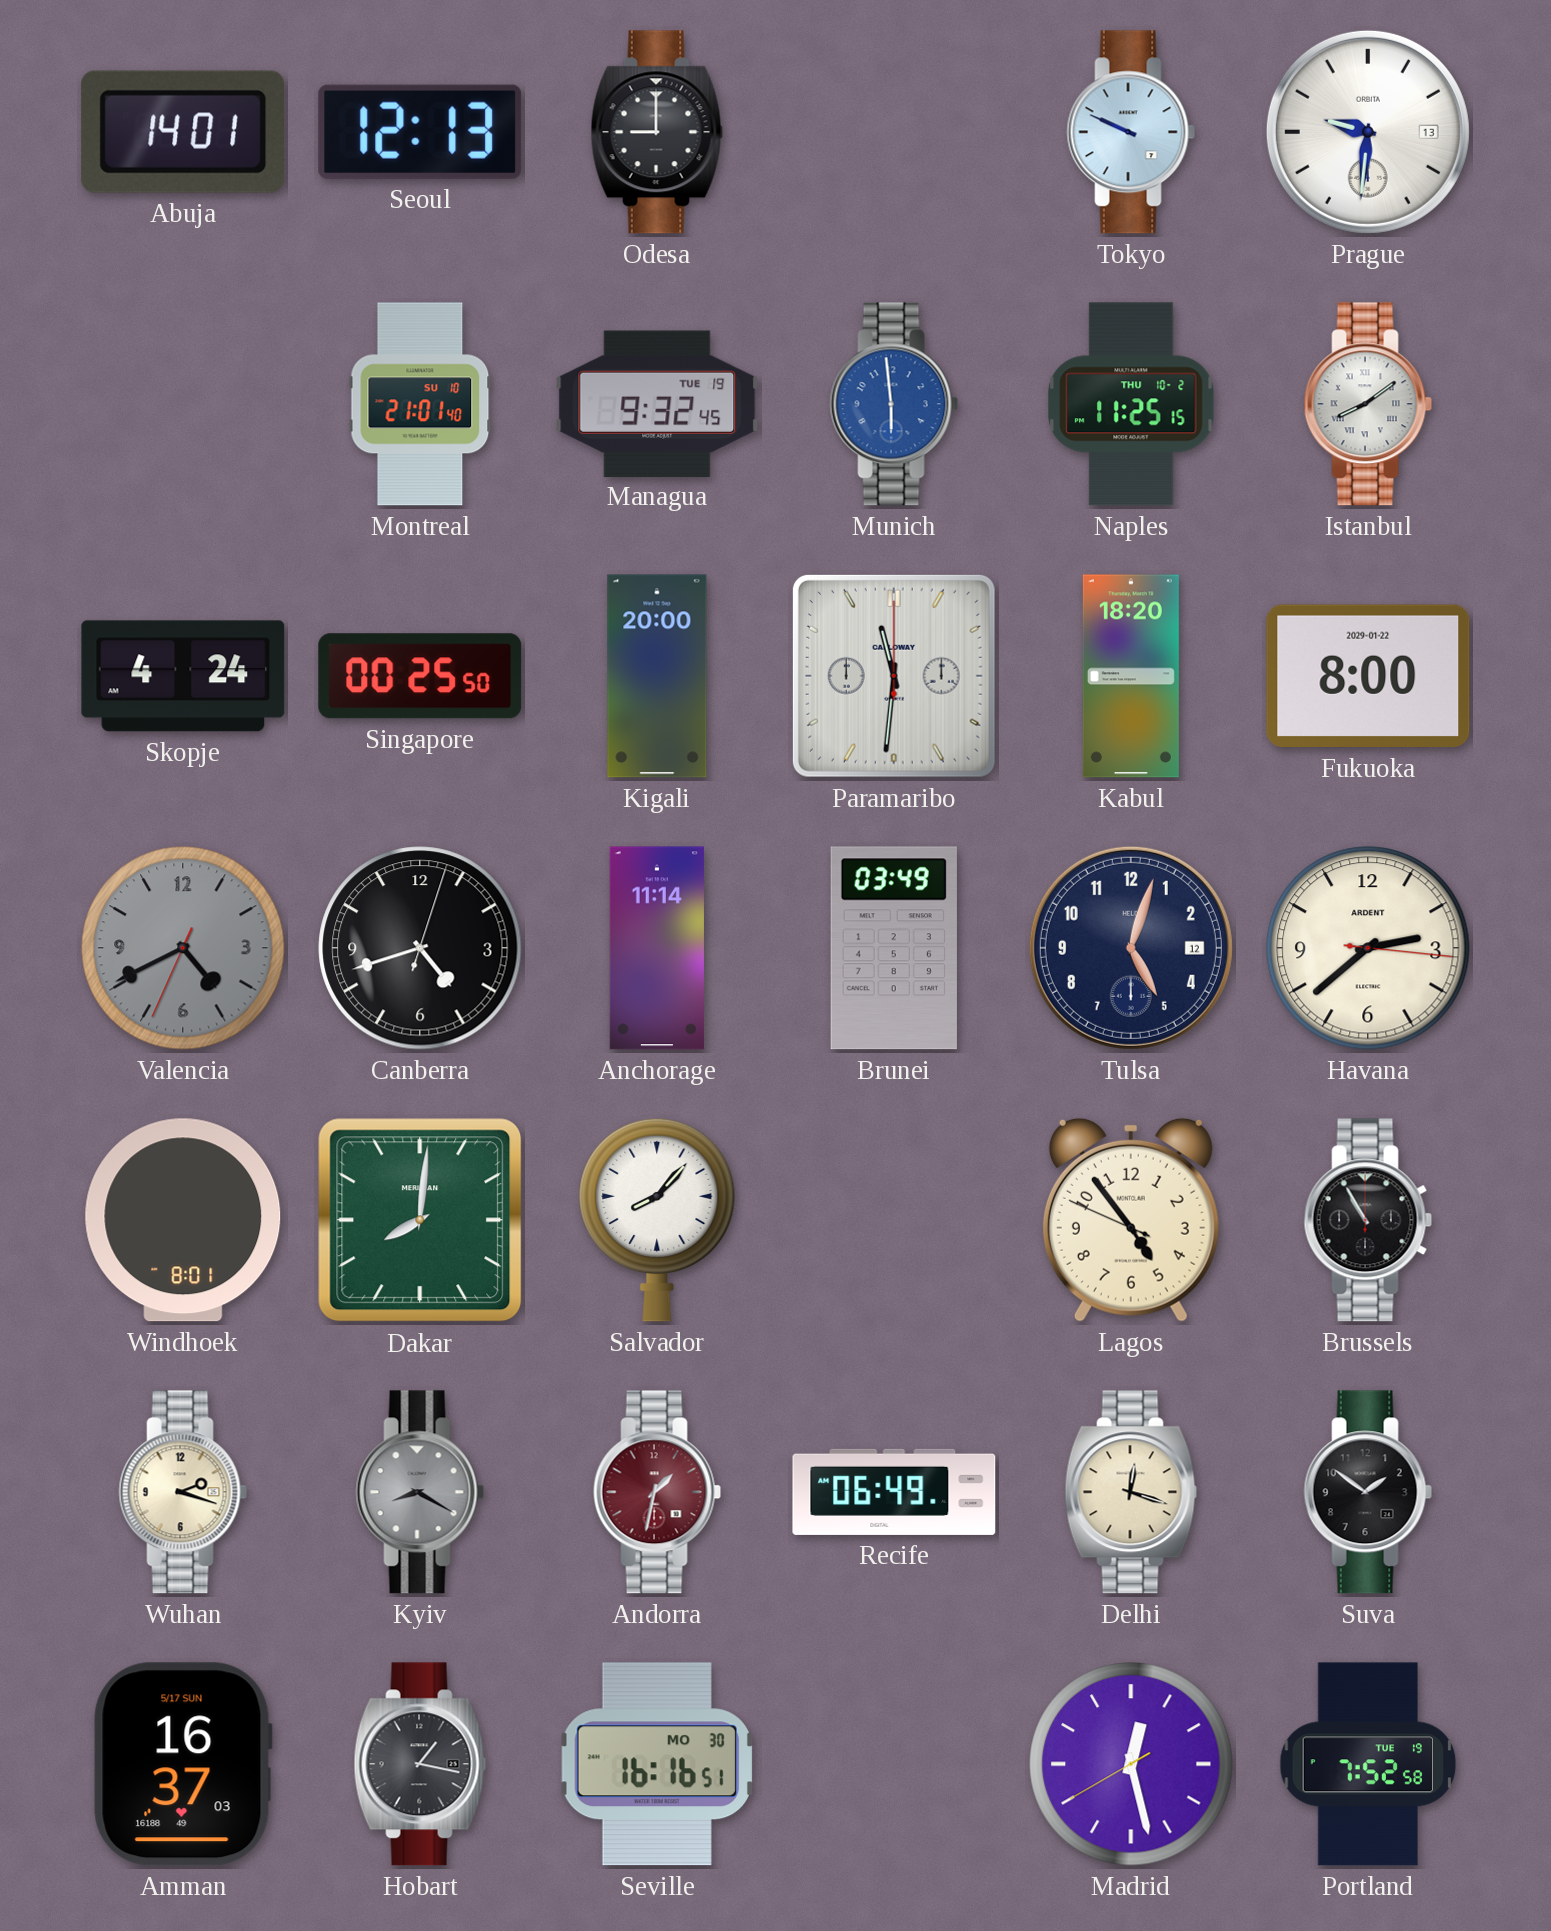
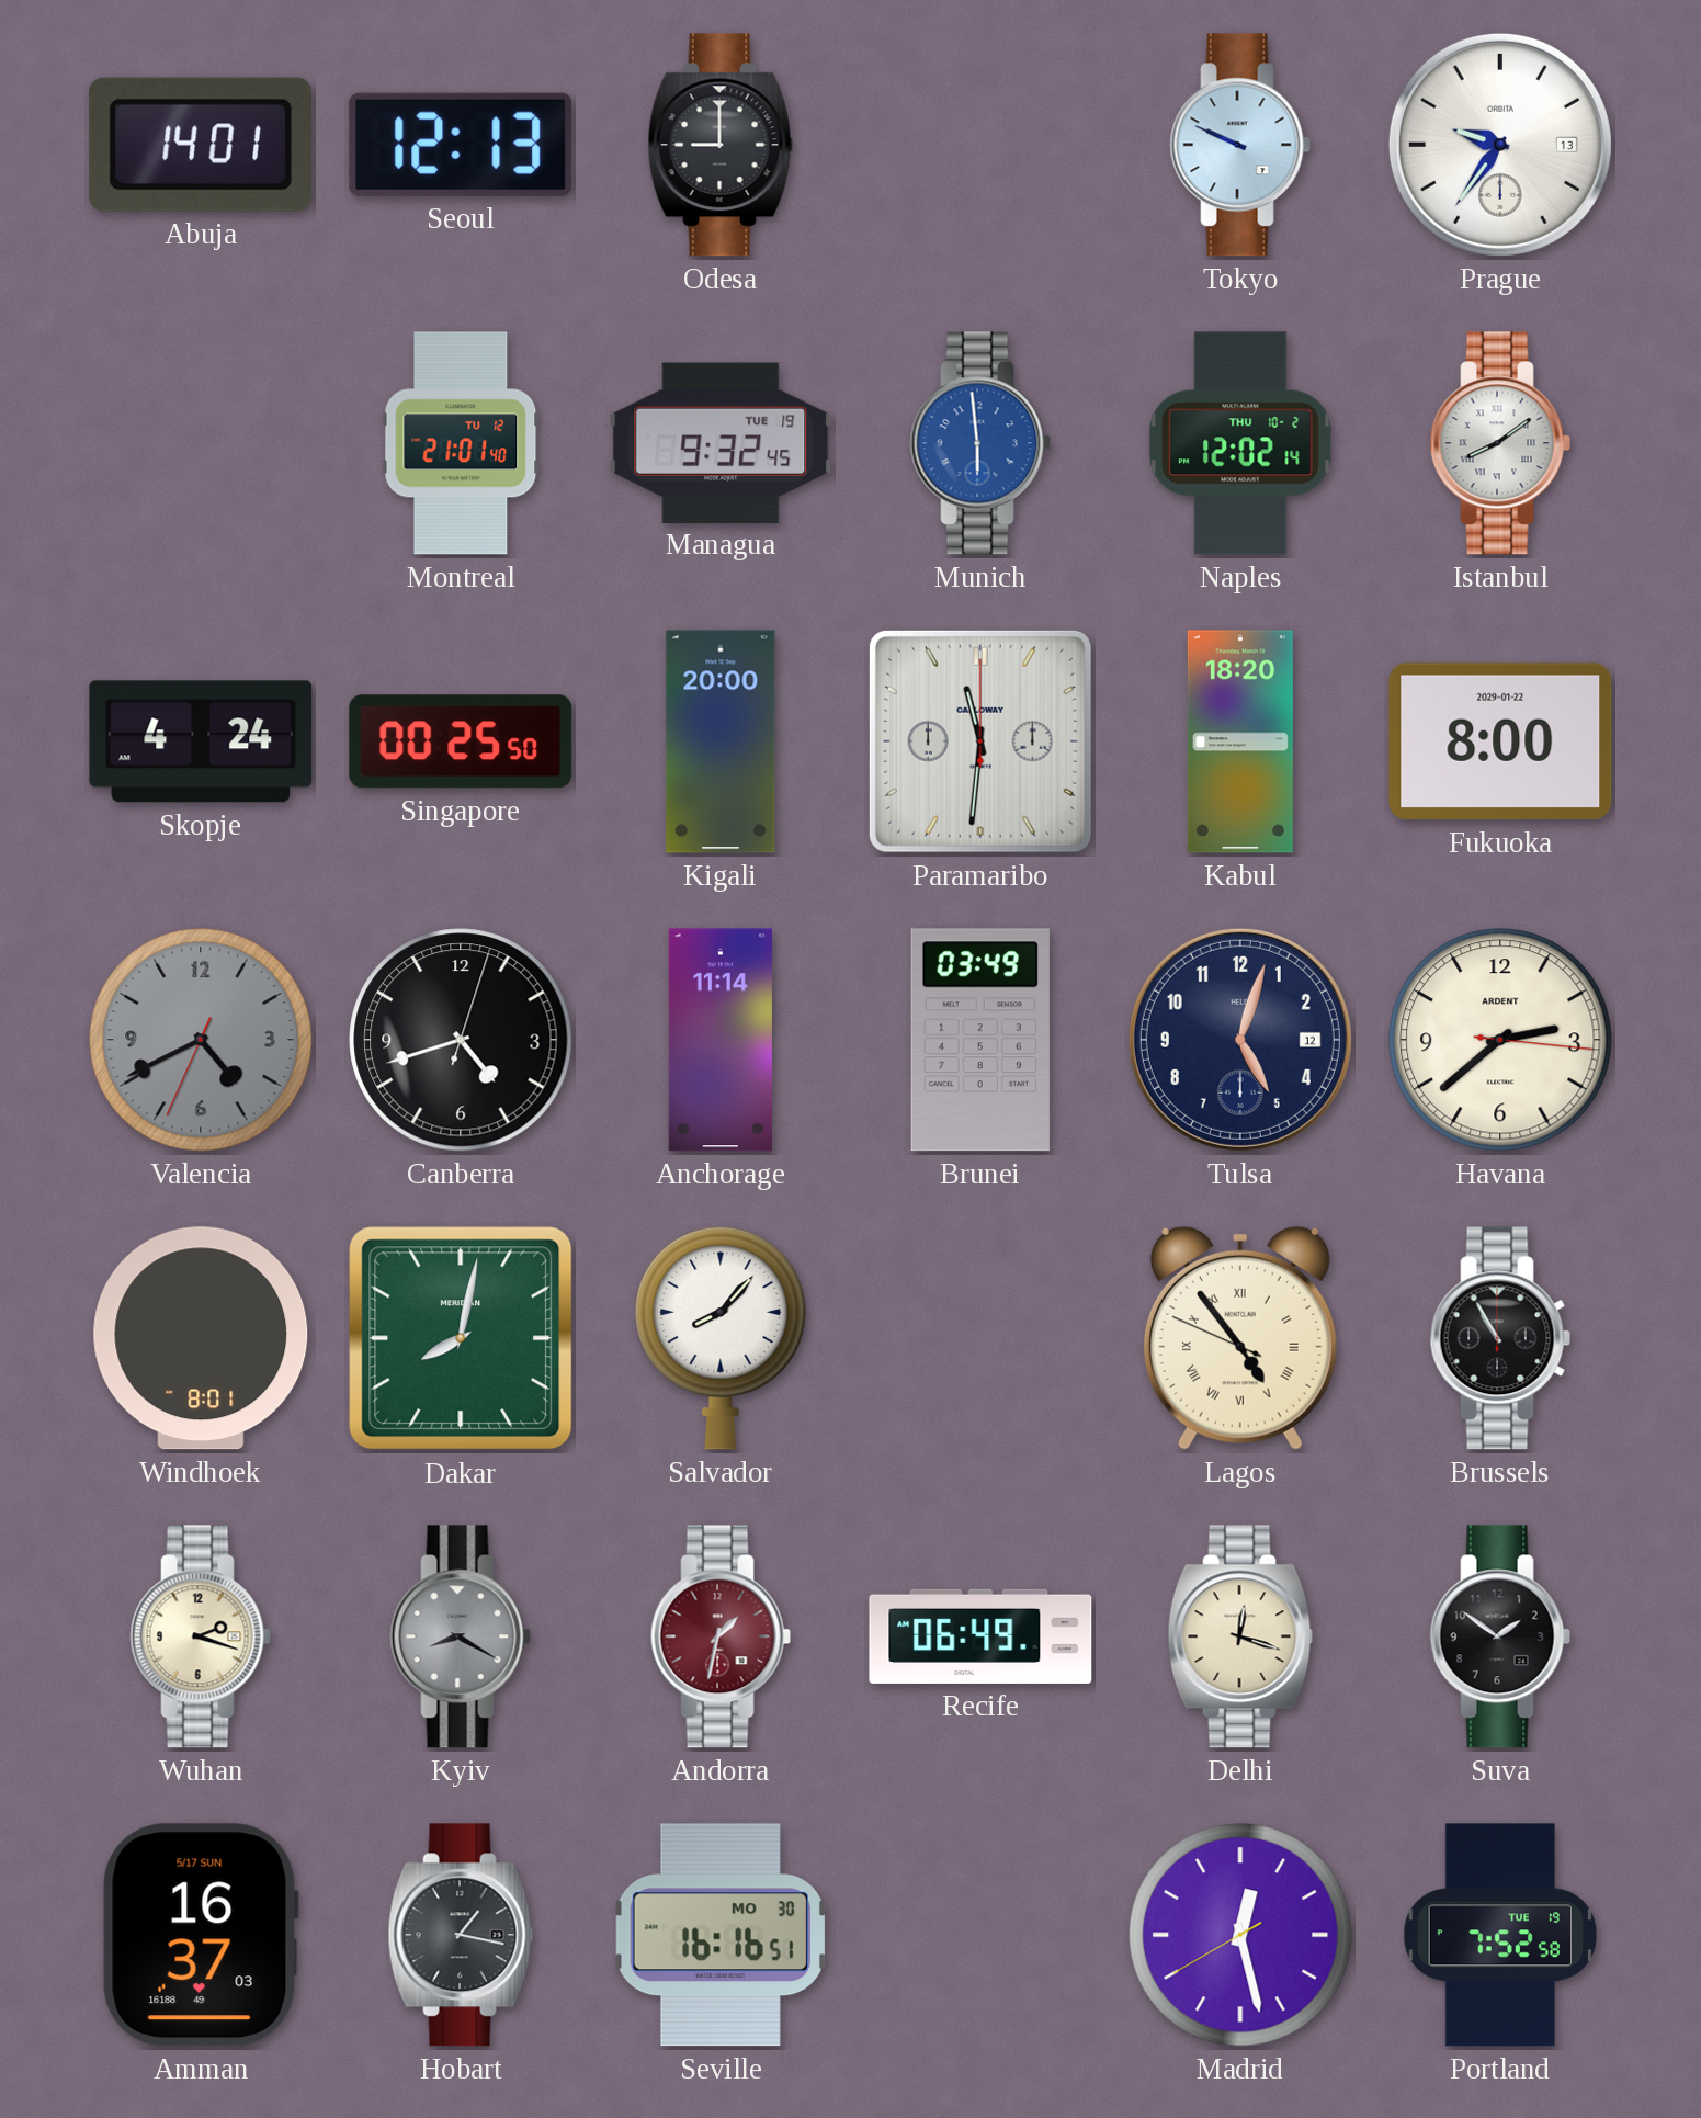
Prague: 9:31 -> 9:36
Montreal date: SU 10 -> TU 12
Naples: 11:25 -> 12:02
Dakar: 8:01 -> 8:02
Lagos numerals: Arabic -> Roman
